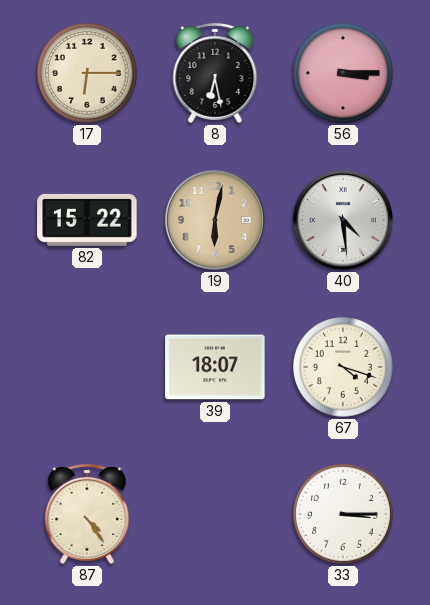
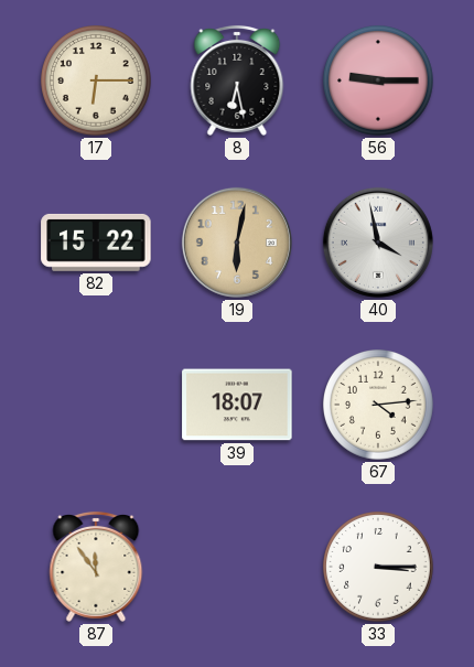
56: 3:15 -> 9:15
40: 4:29 -> 3:58
67: 4:18 -> 4:14
87: 4:24 -> 11:54
